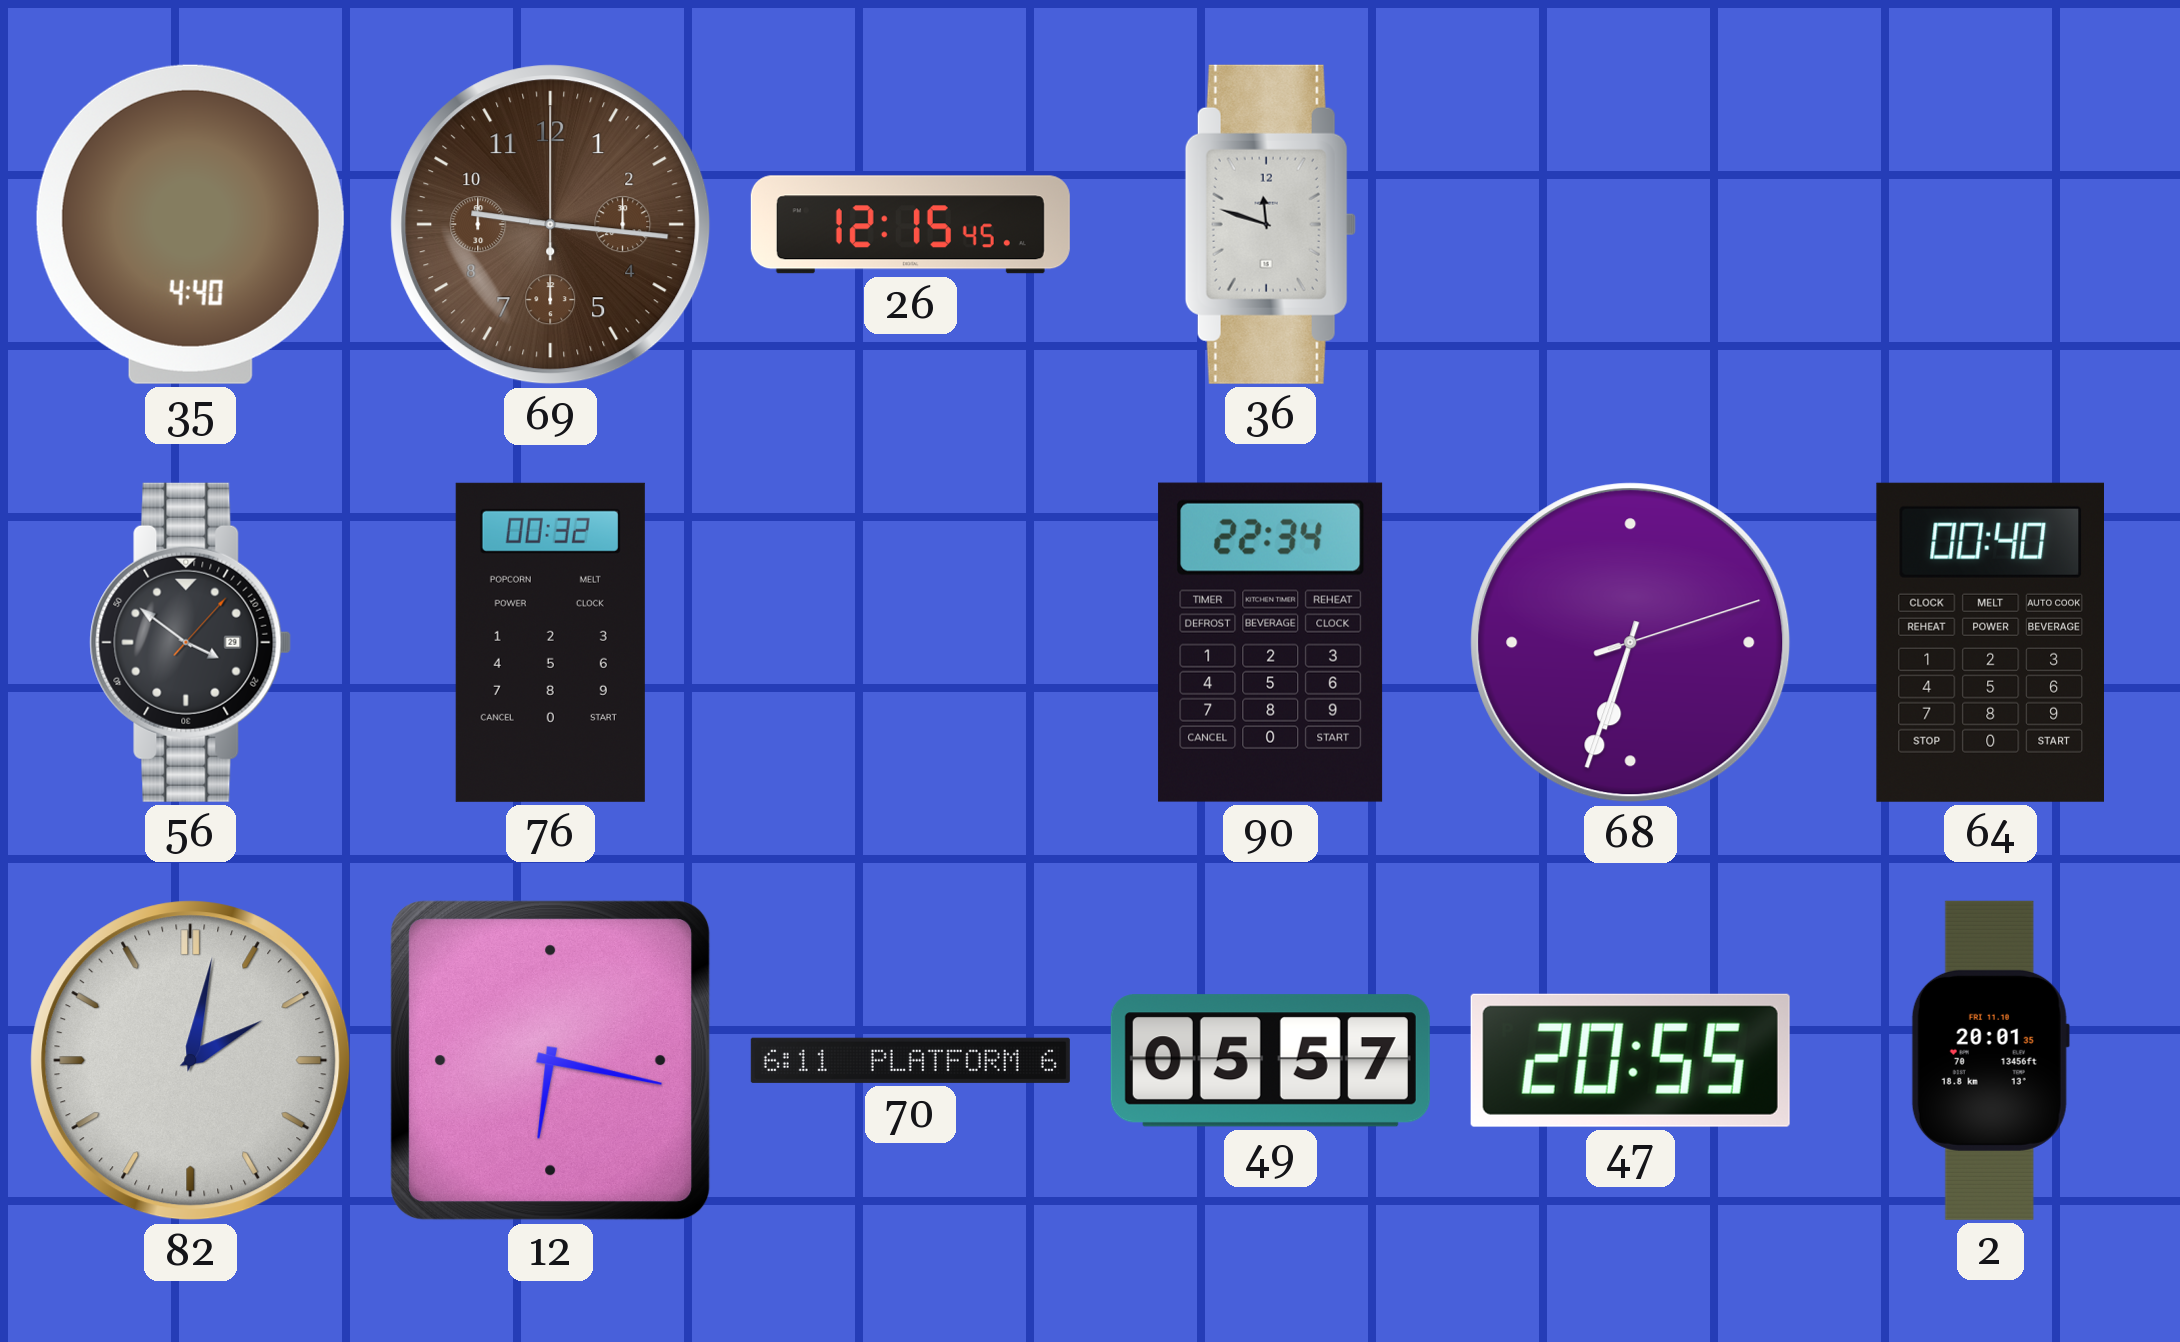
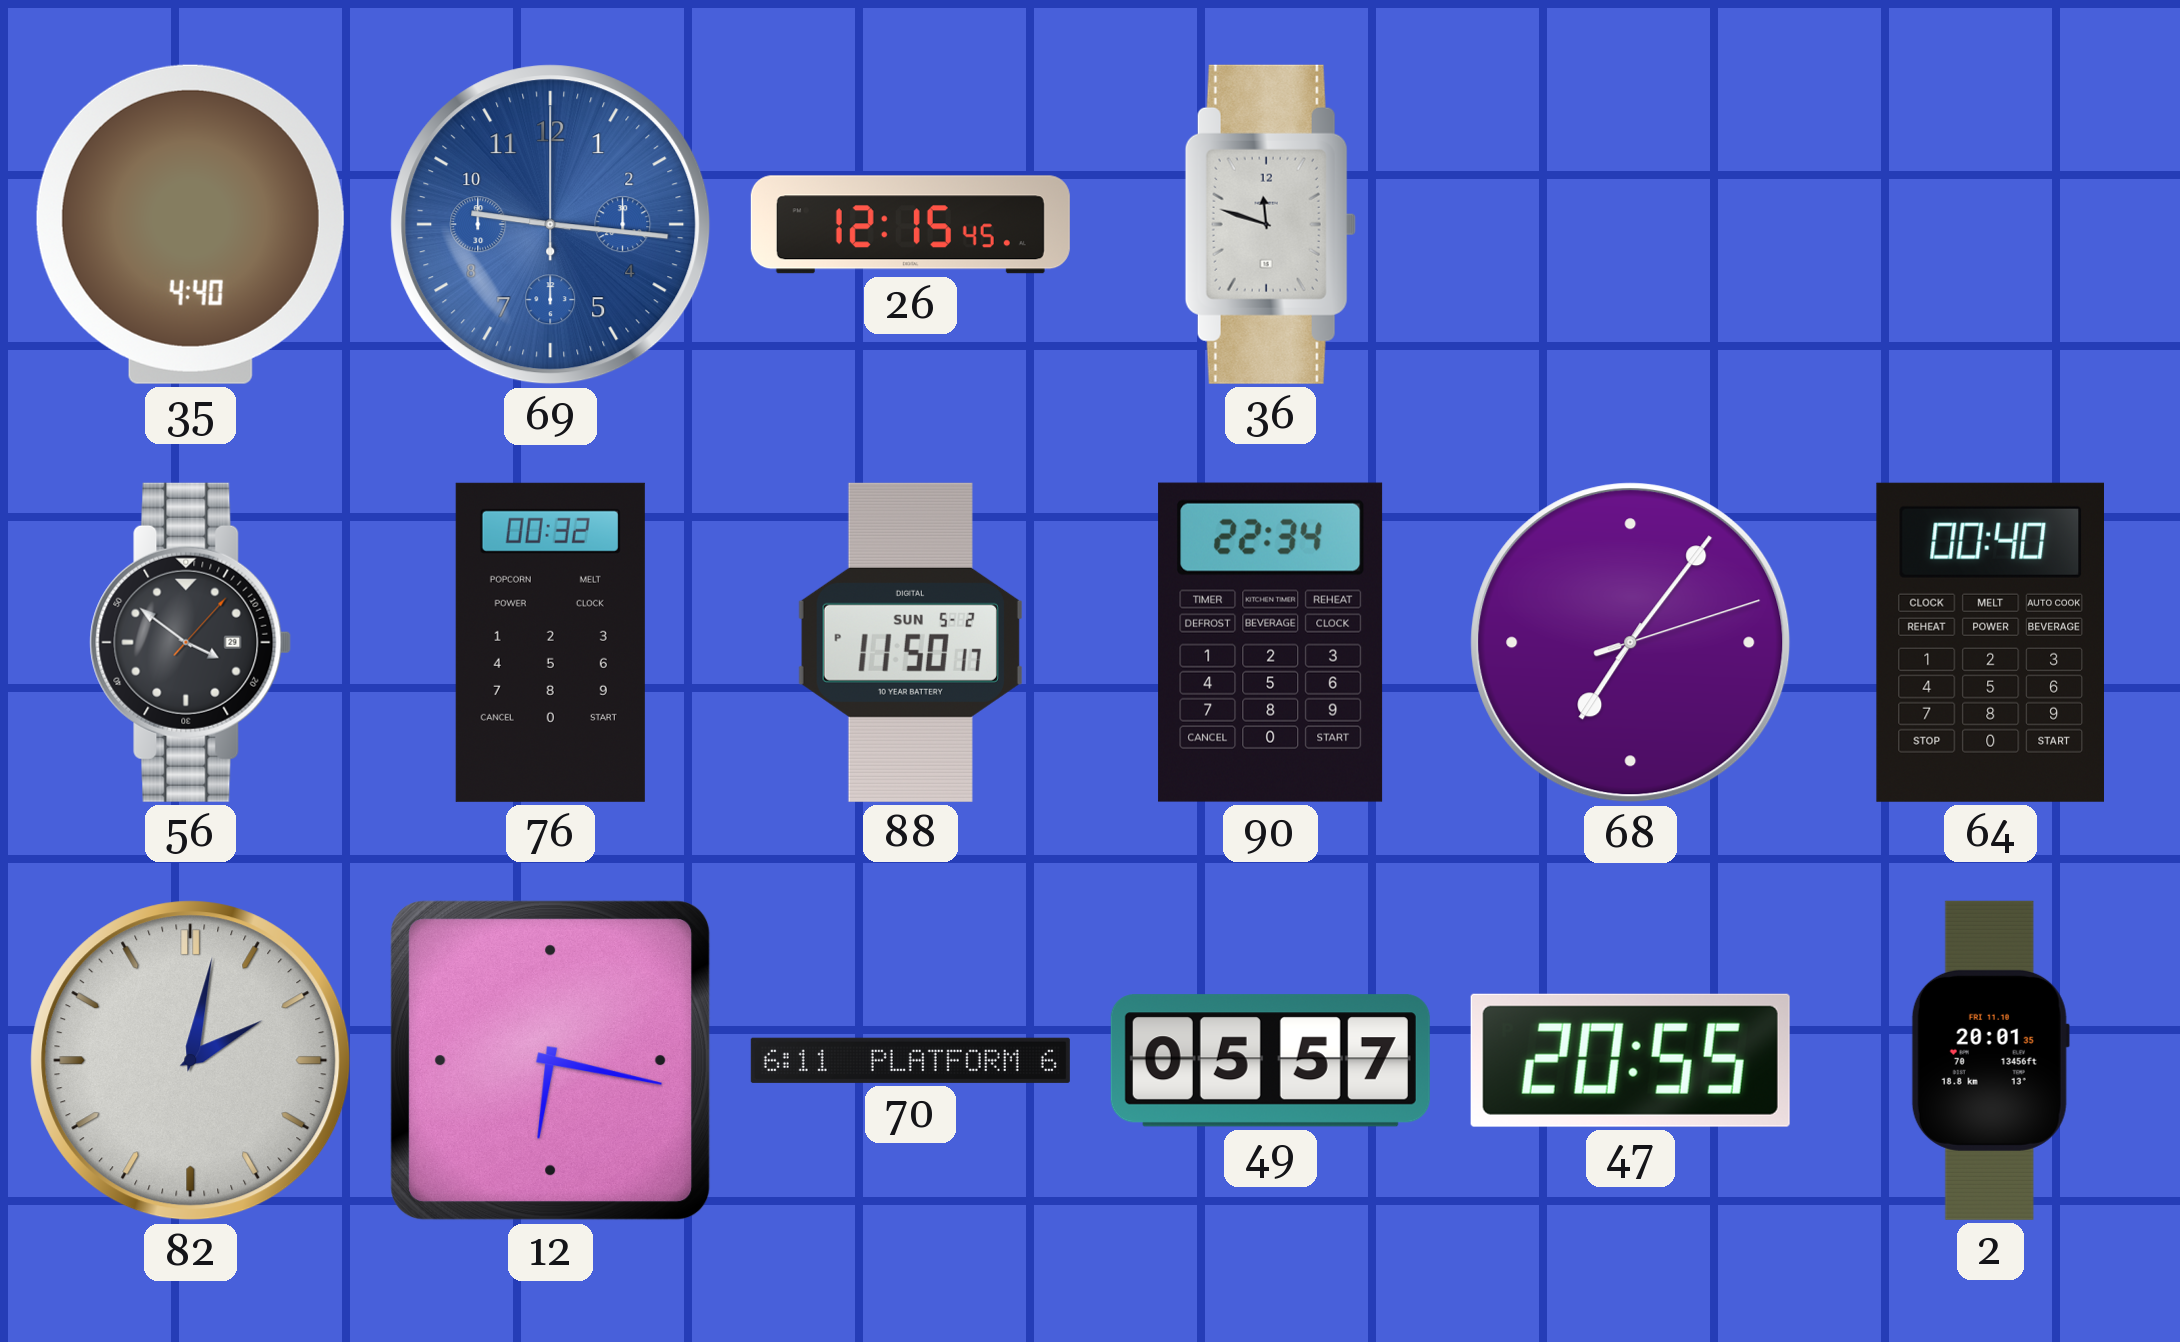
69 dial: brown -> blue
88: none -> 11:50
68: 6:33 -> 7:06
